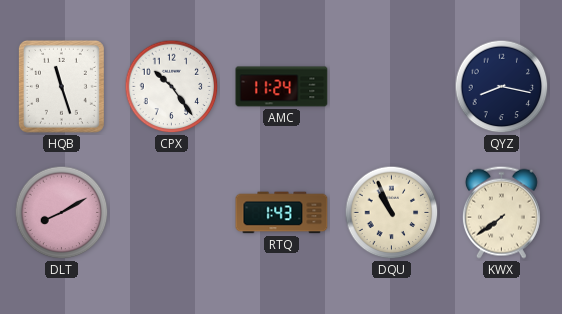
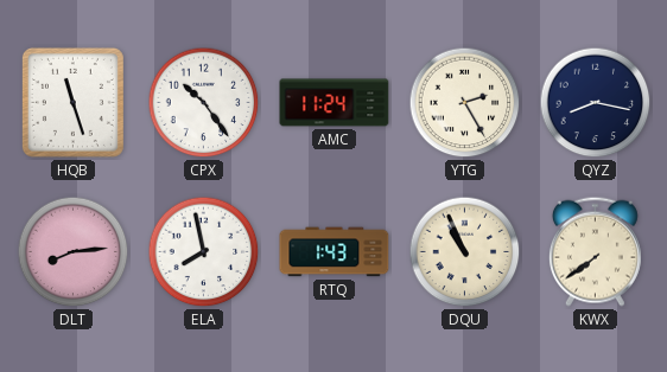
YTG: none -> 2:25
DLT: 8:10 -> 8:14
ELA: none -> 7:58
